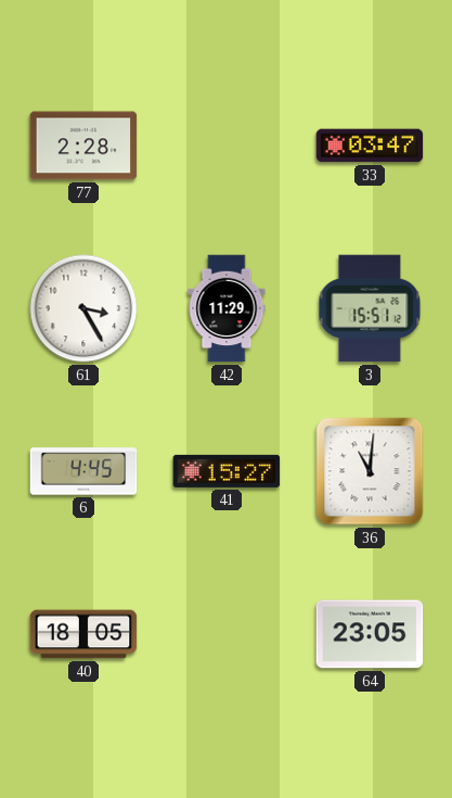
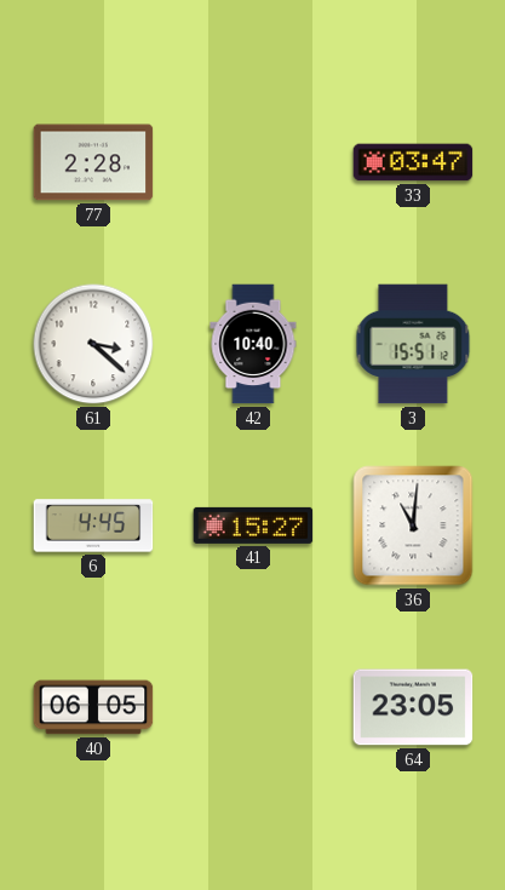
61: 3:25 -> 3:22
42: 11:29 -> 10:40
40: 18:05 -> 06:05
